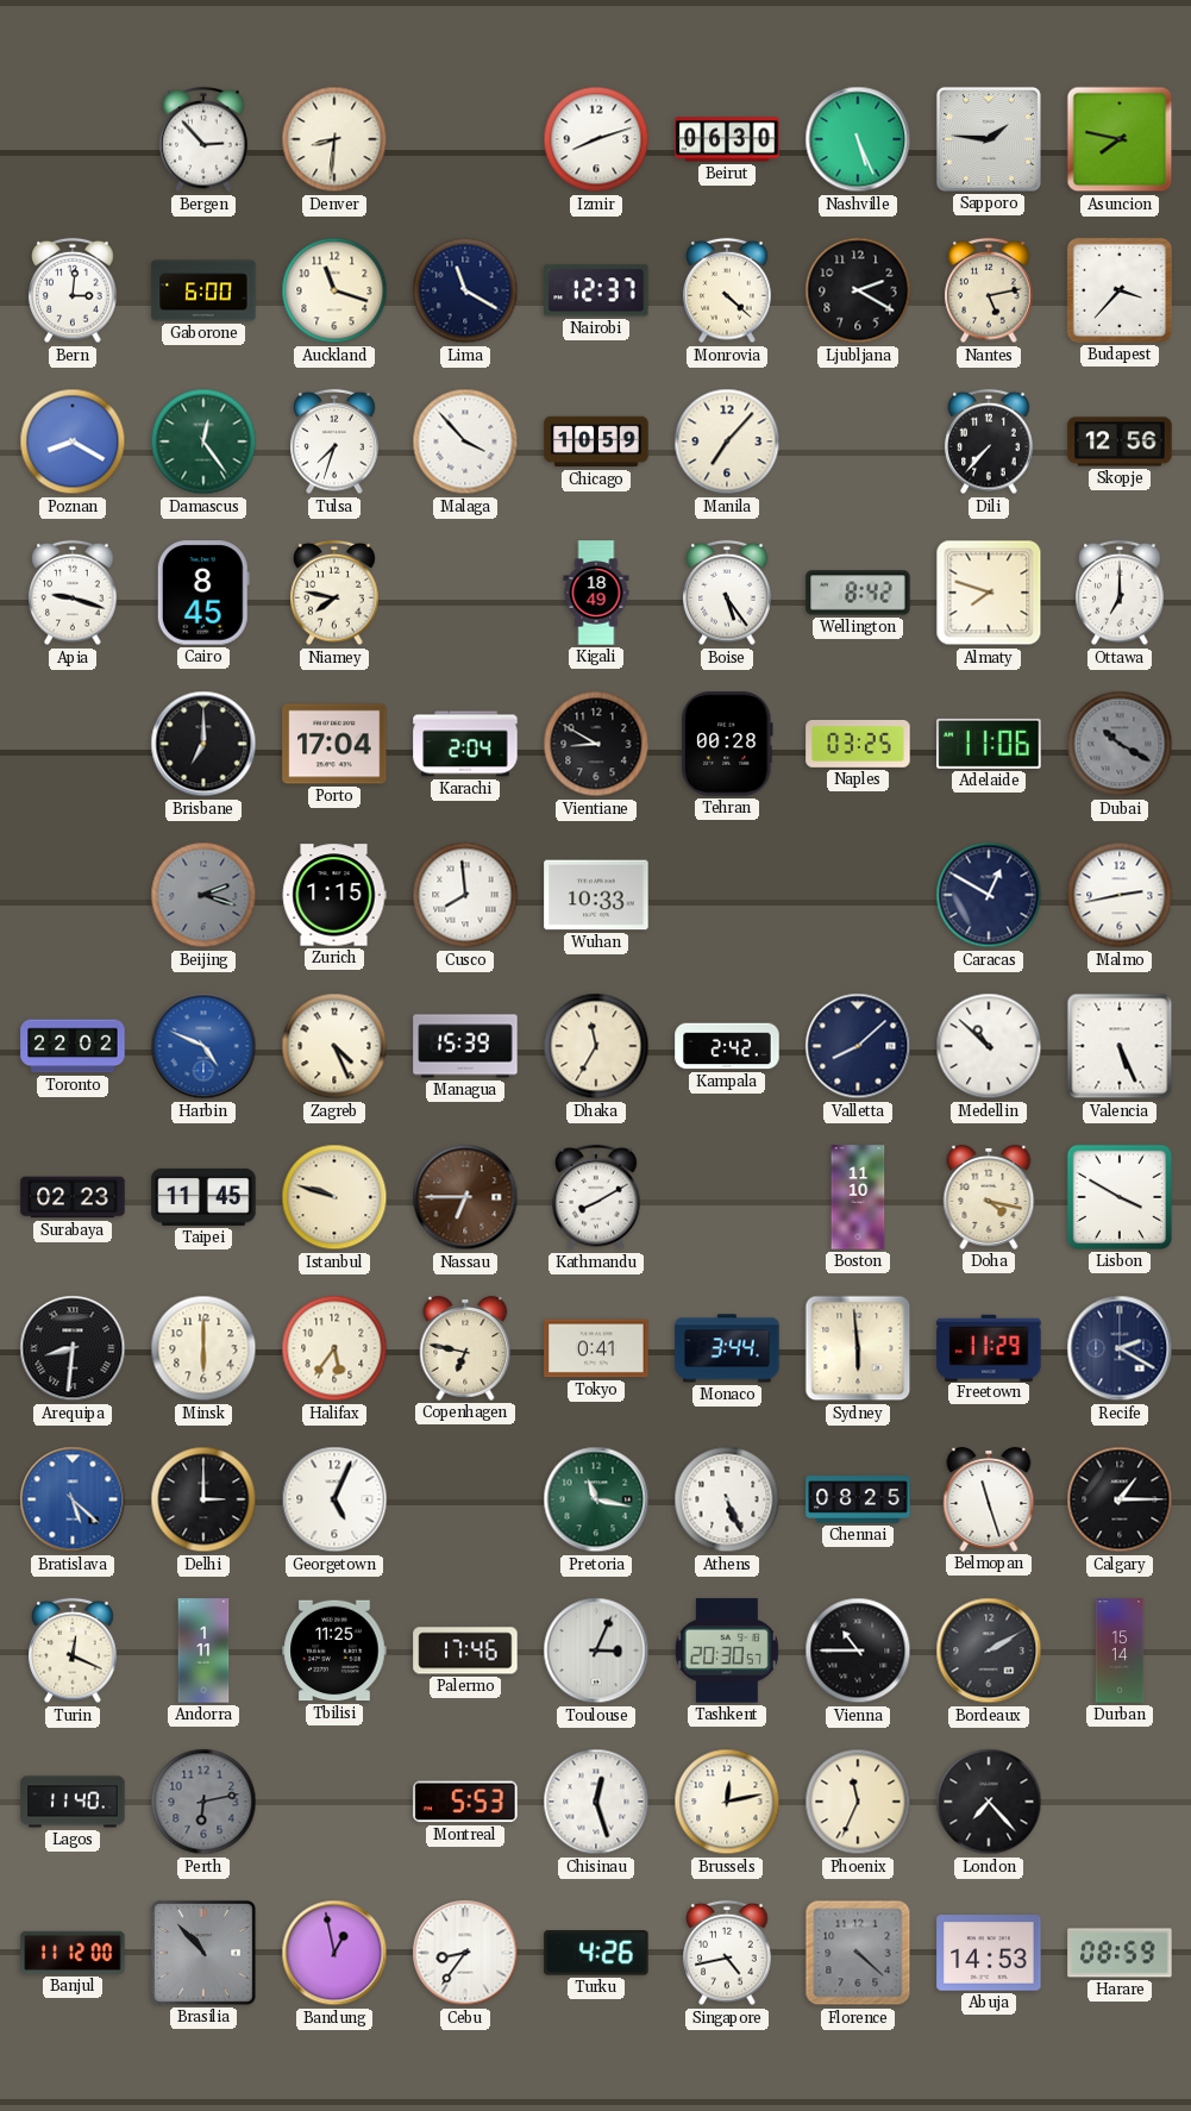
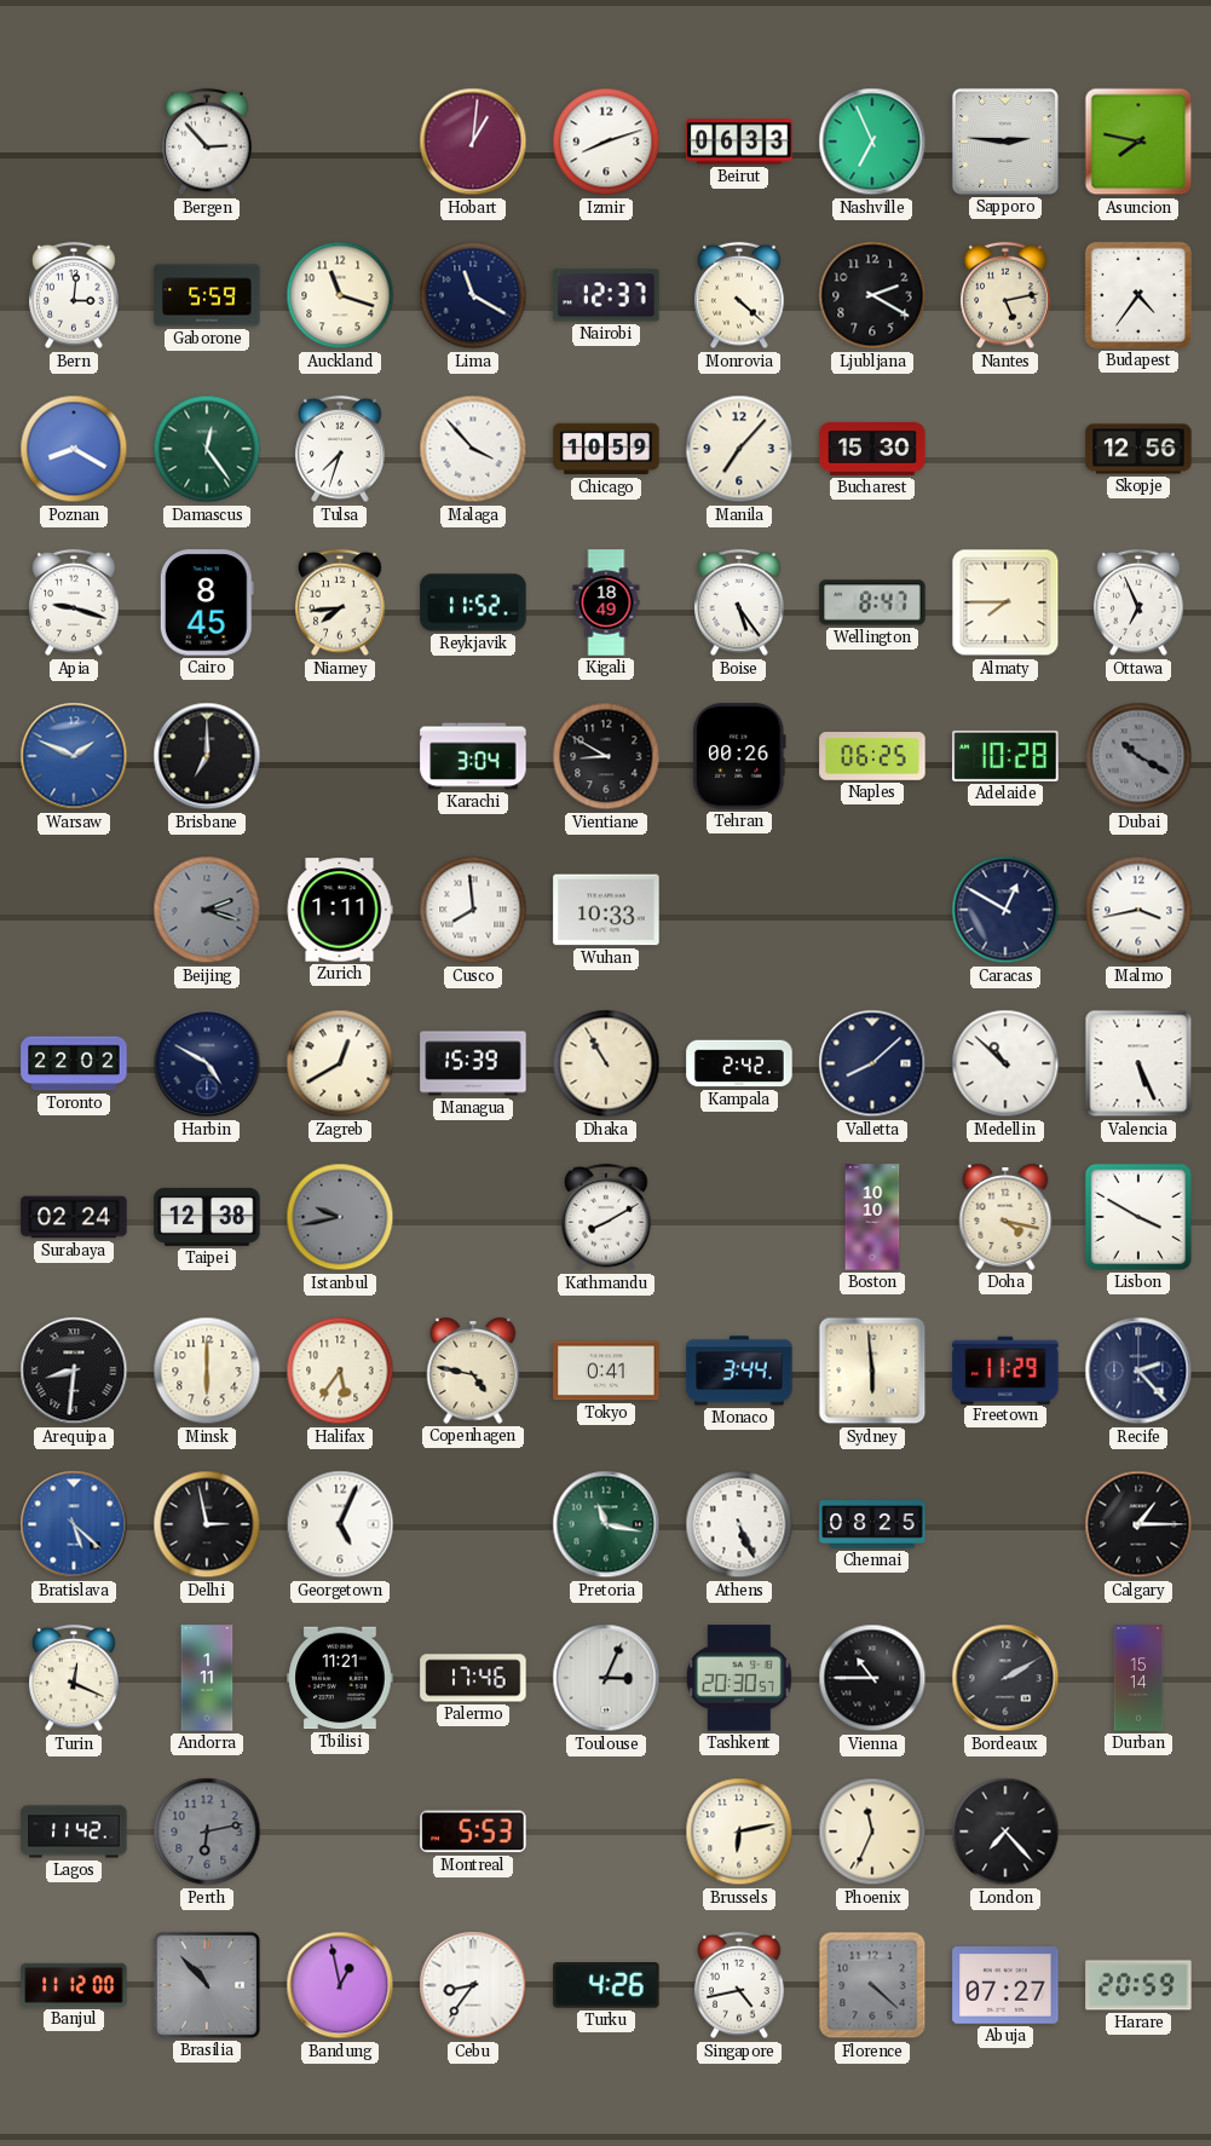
Denver: 8:31 -> none
Hobart: none -> 1:01
Beirut: 06:30 -> 06:33
Nashville: 5:26 -> 6:56
Sapporo: 1:46 -> 2:46
Gaborone: 6:00 -> 5:59
Budapest: 3:37 -> 4:36
Bucharest: none -> 15:30
Dili: 7:37 -> none
Niamey: 7:47 -> 7:44
Reykjavik: none -> 11:52
Wellington: 8:42 -> 8:47
Almaty: 7:48 -> 7:45
Ottawa: 7:00 -> 6:56
Warsaw: none -> 1:49
Porto: 17:04 -> none
Karachi: 2:04 -> 3:04
Tehran: 00:28 -> 00:26
Naples: 03:25 -> 06:25
Adelaide: 11:06 -> 10:28
Zurich: 1:15 -> 1:11
Malmo: 2:43 -> 3:43
Harbin: 4:49 -> 4:50
Harbin dial: blue -> navy
Zagreb: 4:26 -> 12:40
Dhaka: 11:35 -> 10:55
Surabaya: 02:23 -> 02:24
Taipei: 11:45 -> 12:38
Istanbul: 9:48 -> 9:43
Istanbul dial: cream -> grey
Nassau: 6:45 -> none
Boston: 11:10 -> 10:10
Copenhagen: 6:47 -> 4:47
Recife: 2:20 -> 2:23
Delhi: 3:00 -> 2:58
Belmopan: 11:27 -> none
Tbilisi: 11:25 -> 11:21
Lagos: 11:40 -> 11:42
Chisinau: 12:27 -> none
Brussels: 12:13 -> 6:13
Abuja: 14:53 -> 07:27
Harare: 08:59 -> 20:59
